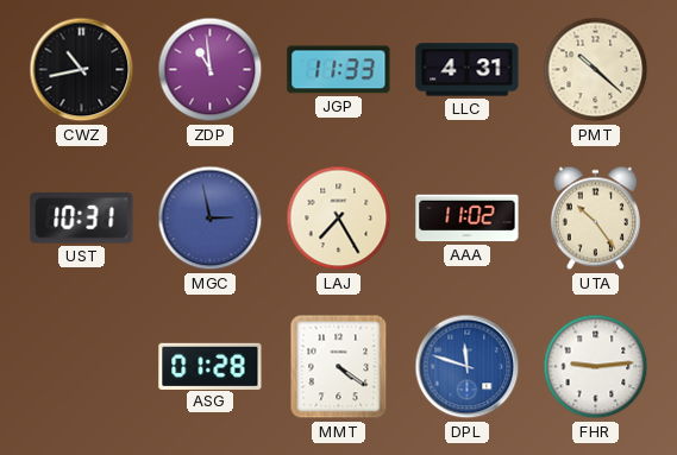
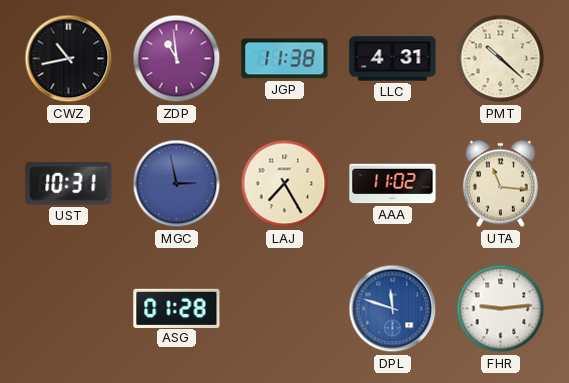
JGP: 11:33 -> 11:38
UTA: 10:24 -> 11:16
MMT: 4:21 -> none
